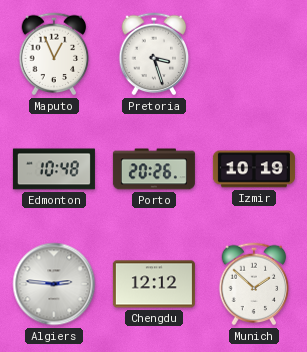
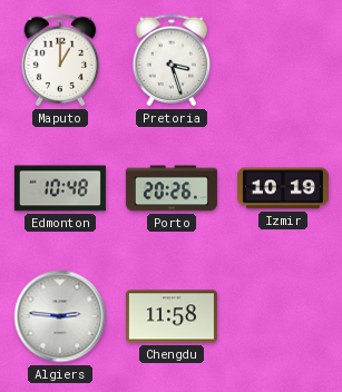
Maputo: 12:56 -> 1:00
Chengdu: 12:12 -> 11:58
Munich: 1:52 -> none
